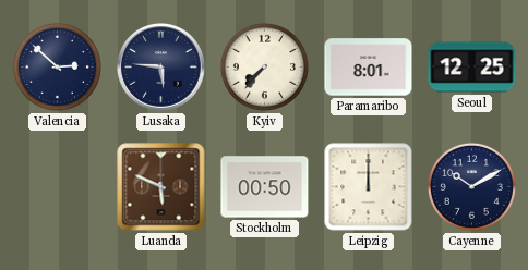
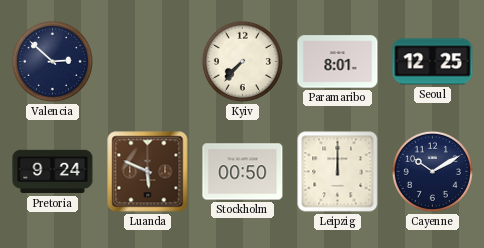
Lusaka: 5:46 -> none
Pretoria: none -> 9:24
